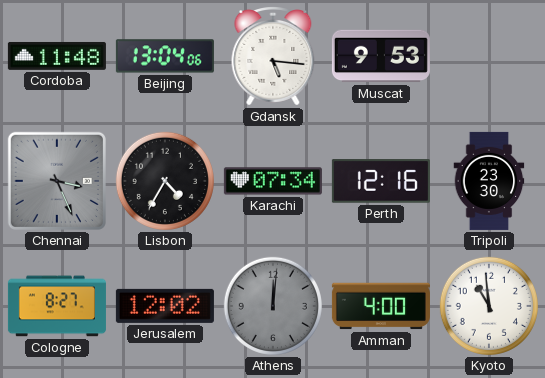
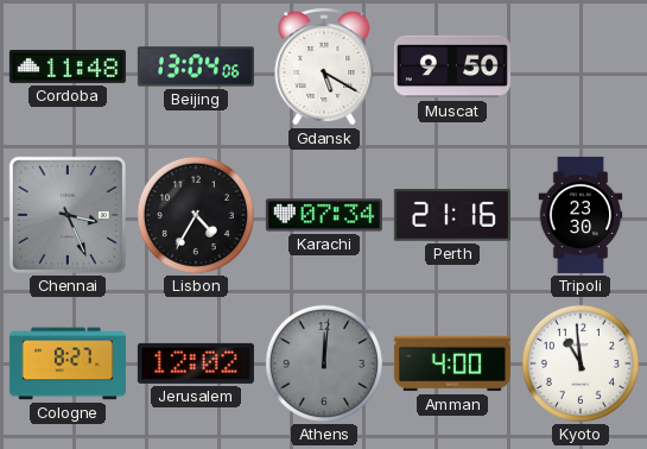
Gdansk: 5:16 -> 5:20
Muscat: 9:53 -> 9:50
Perth: 12:16 -> 21:16
